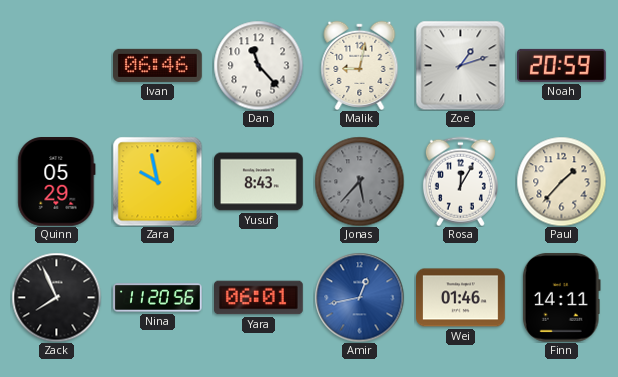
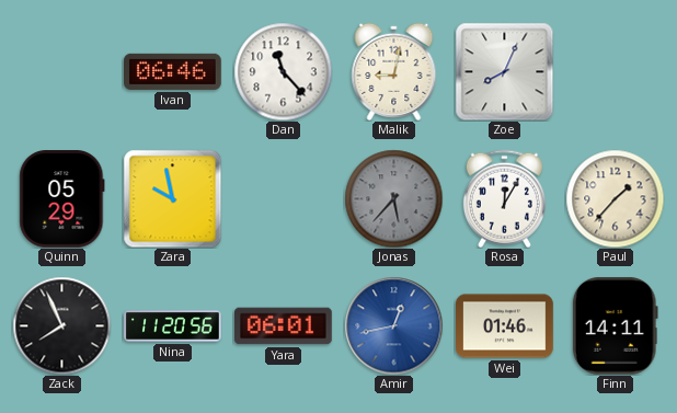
Zoe: 1:12 -> 8:04
Noah: 20:59 -> none
Yusuf: 8:43 -> none
